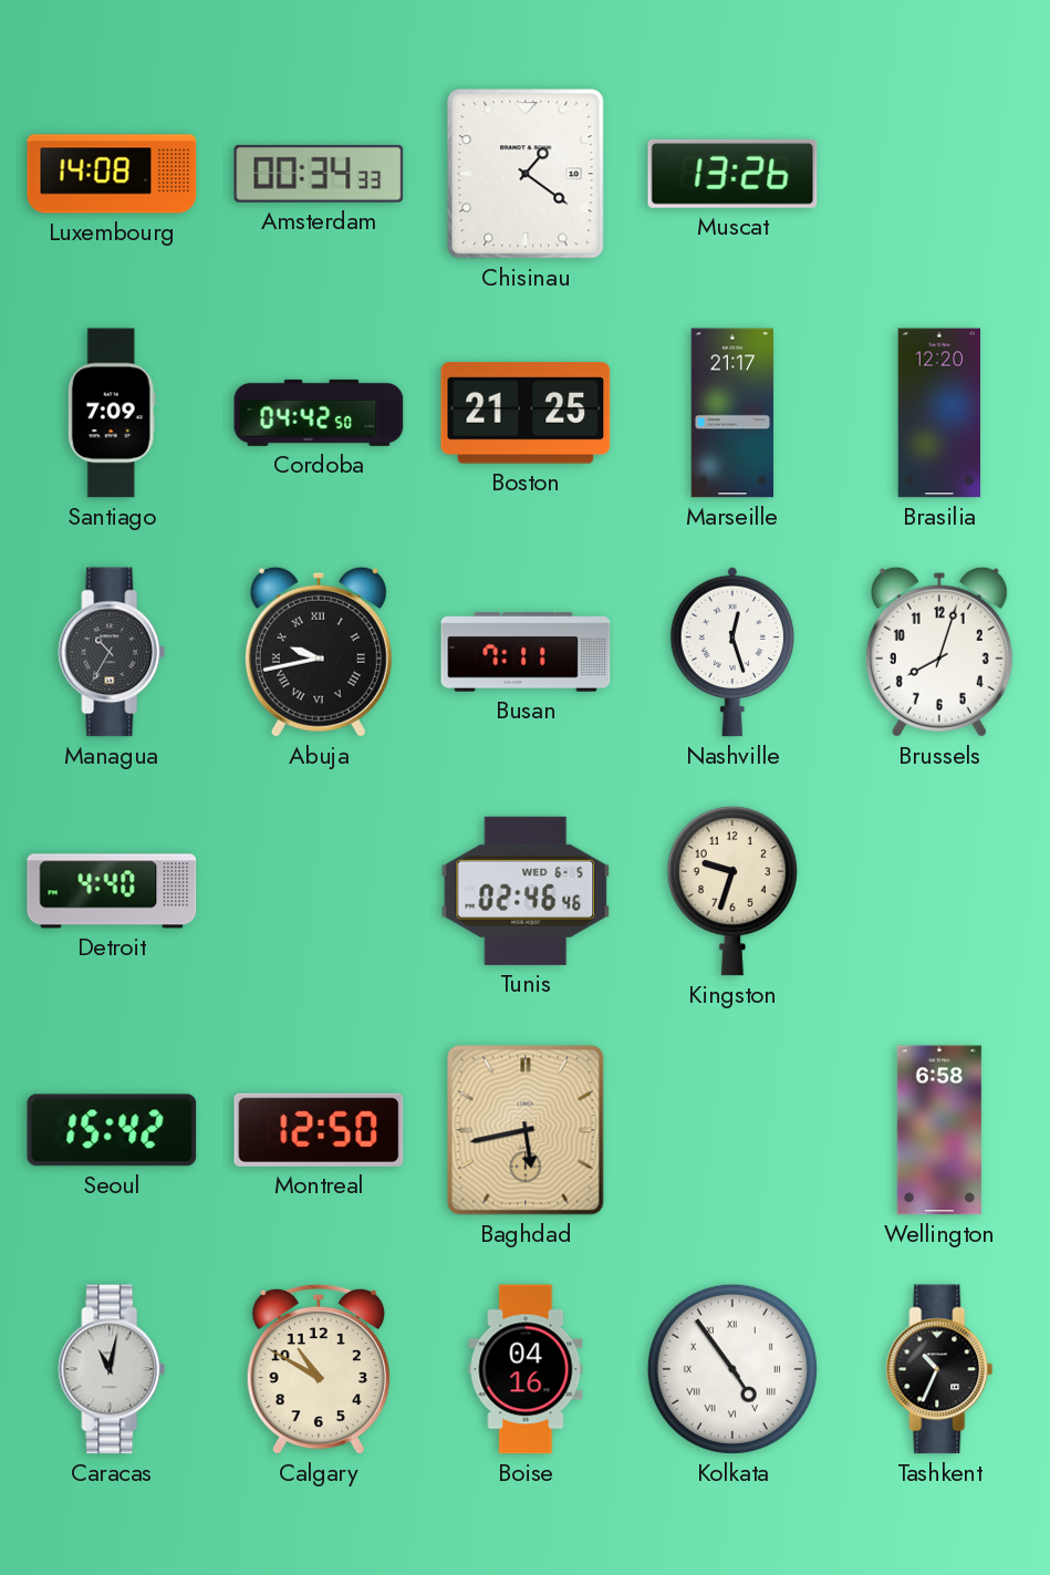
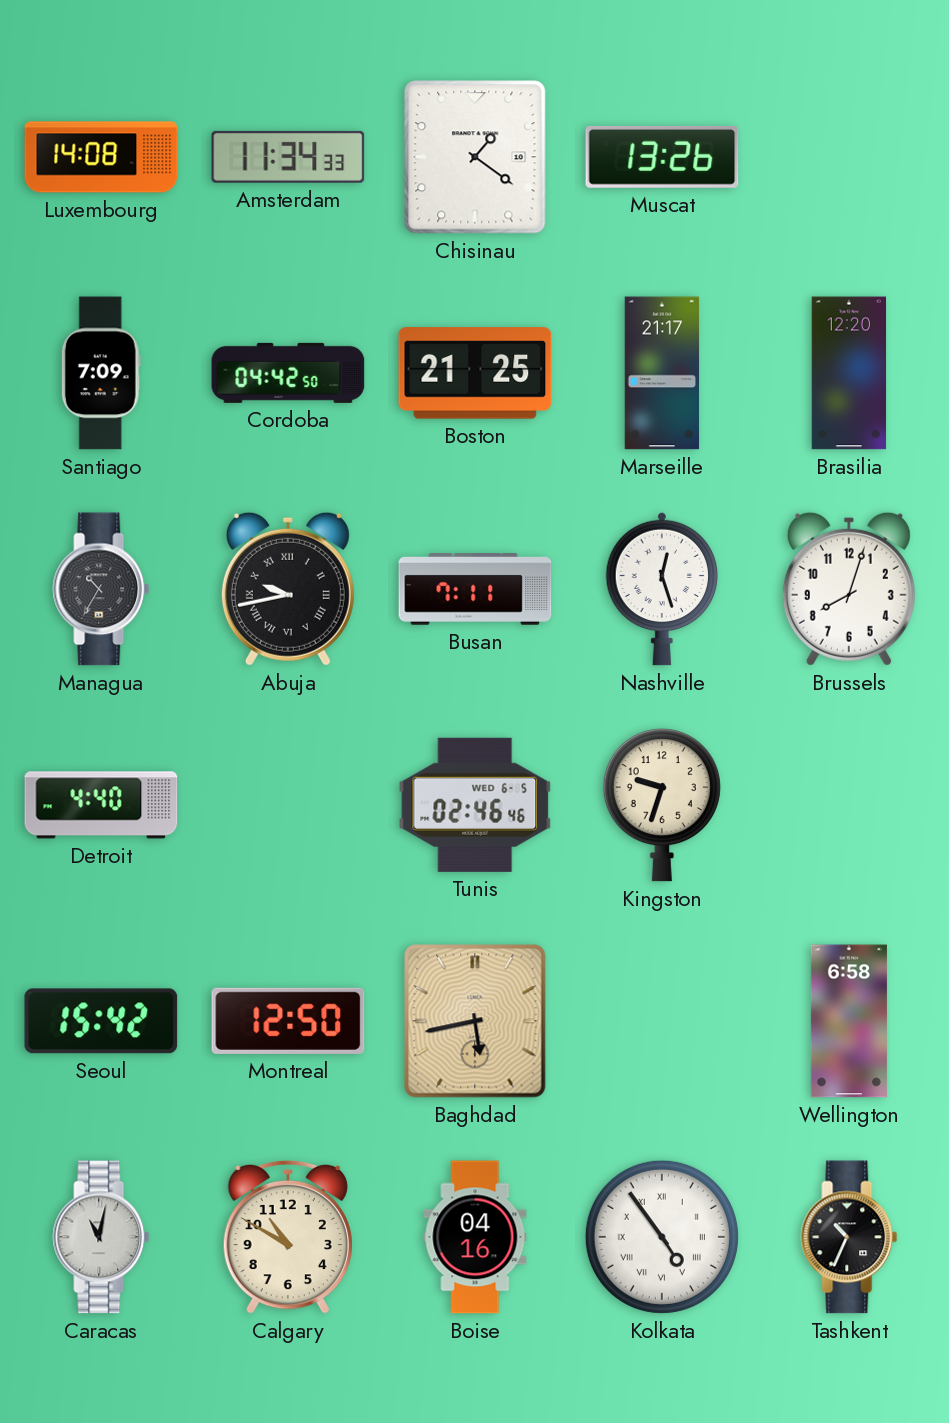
Amsterdam: 00:34 -> 11:34
